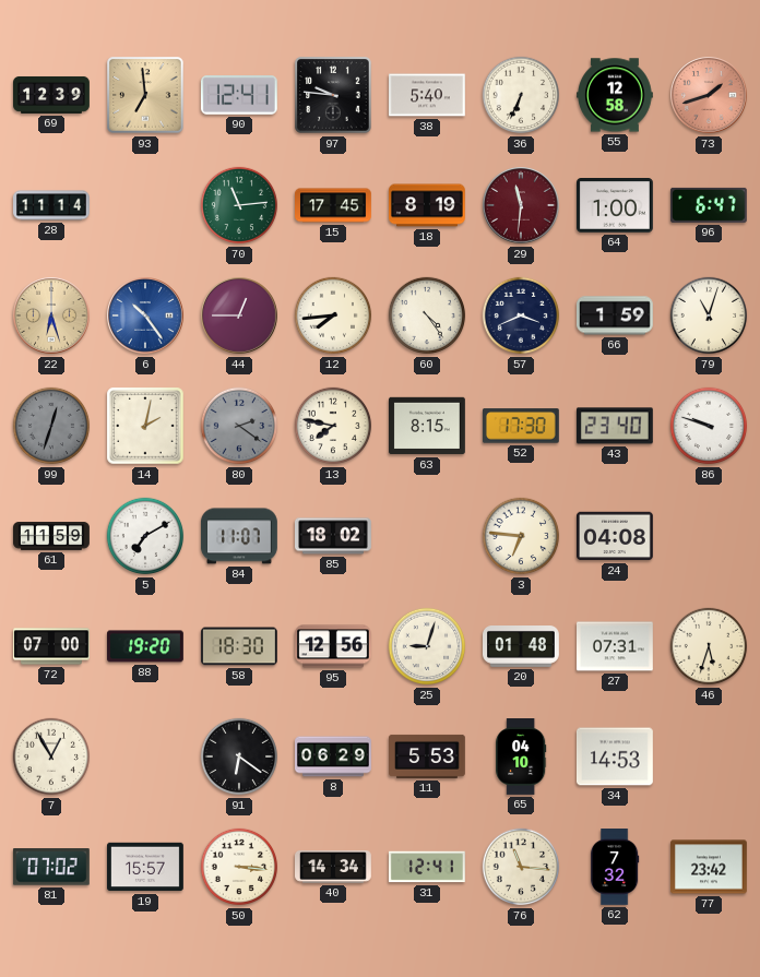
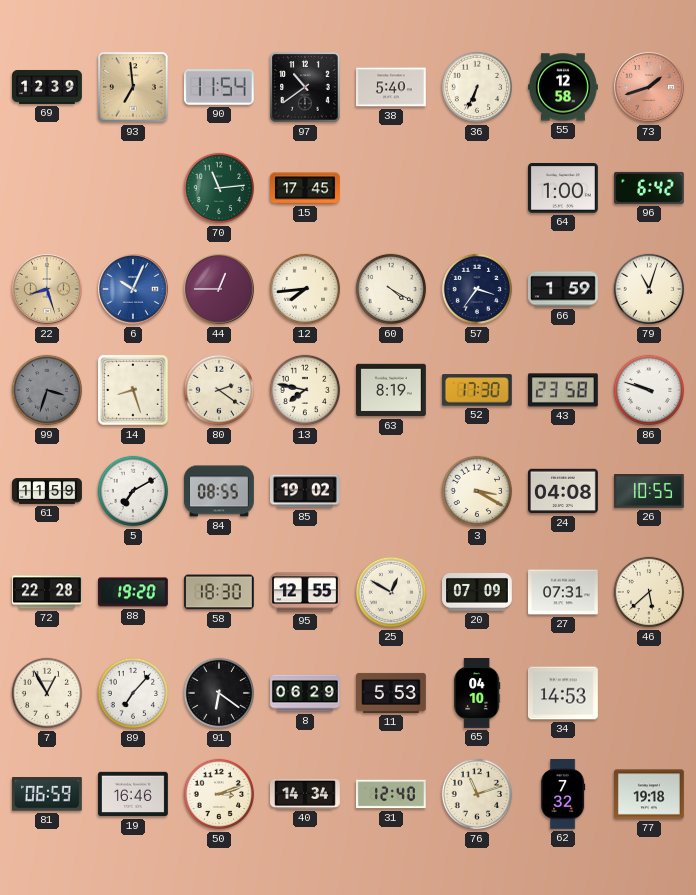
90: 12:41 -> 11:54
97: 9:46 -> 10:39
28: 11:14 -> none
18: 8:19 -> none
29: 11:31 -> none
96: 6:47 -> 6:42
22: 6:27 -> 8:27
6: 10:24 -> 10:04
60: 4:24 -> 4:20
57: 3:41 -> 3:36
99: 12:33 -> 3:33
14: 2:02 -> 8:27
80 dial: grey -> cream
63: 8:15 -> 8:19
43: 23:40 -> 23:58
84: 11:07 -> 08:55
85: 18:02 -> 19:02
3: 6:46 -> 3:20
26: none -> 10:55
72: 07:00 -> 22:28
95: 12:56 -> 12:55
25: 9:03 -> 12:50
20: 01:48 -> 07:09
46: 5:33 -> 5:38
89: none -> 7:07
81: 07:02 -> 06:59
19: 15:57 -> 16:46
50: 3:16 -> 3:12
31: 12:41 -> 12:40
76: 11:16 -> 11:12
77: 23:42 -> 19:18
